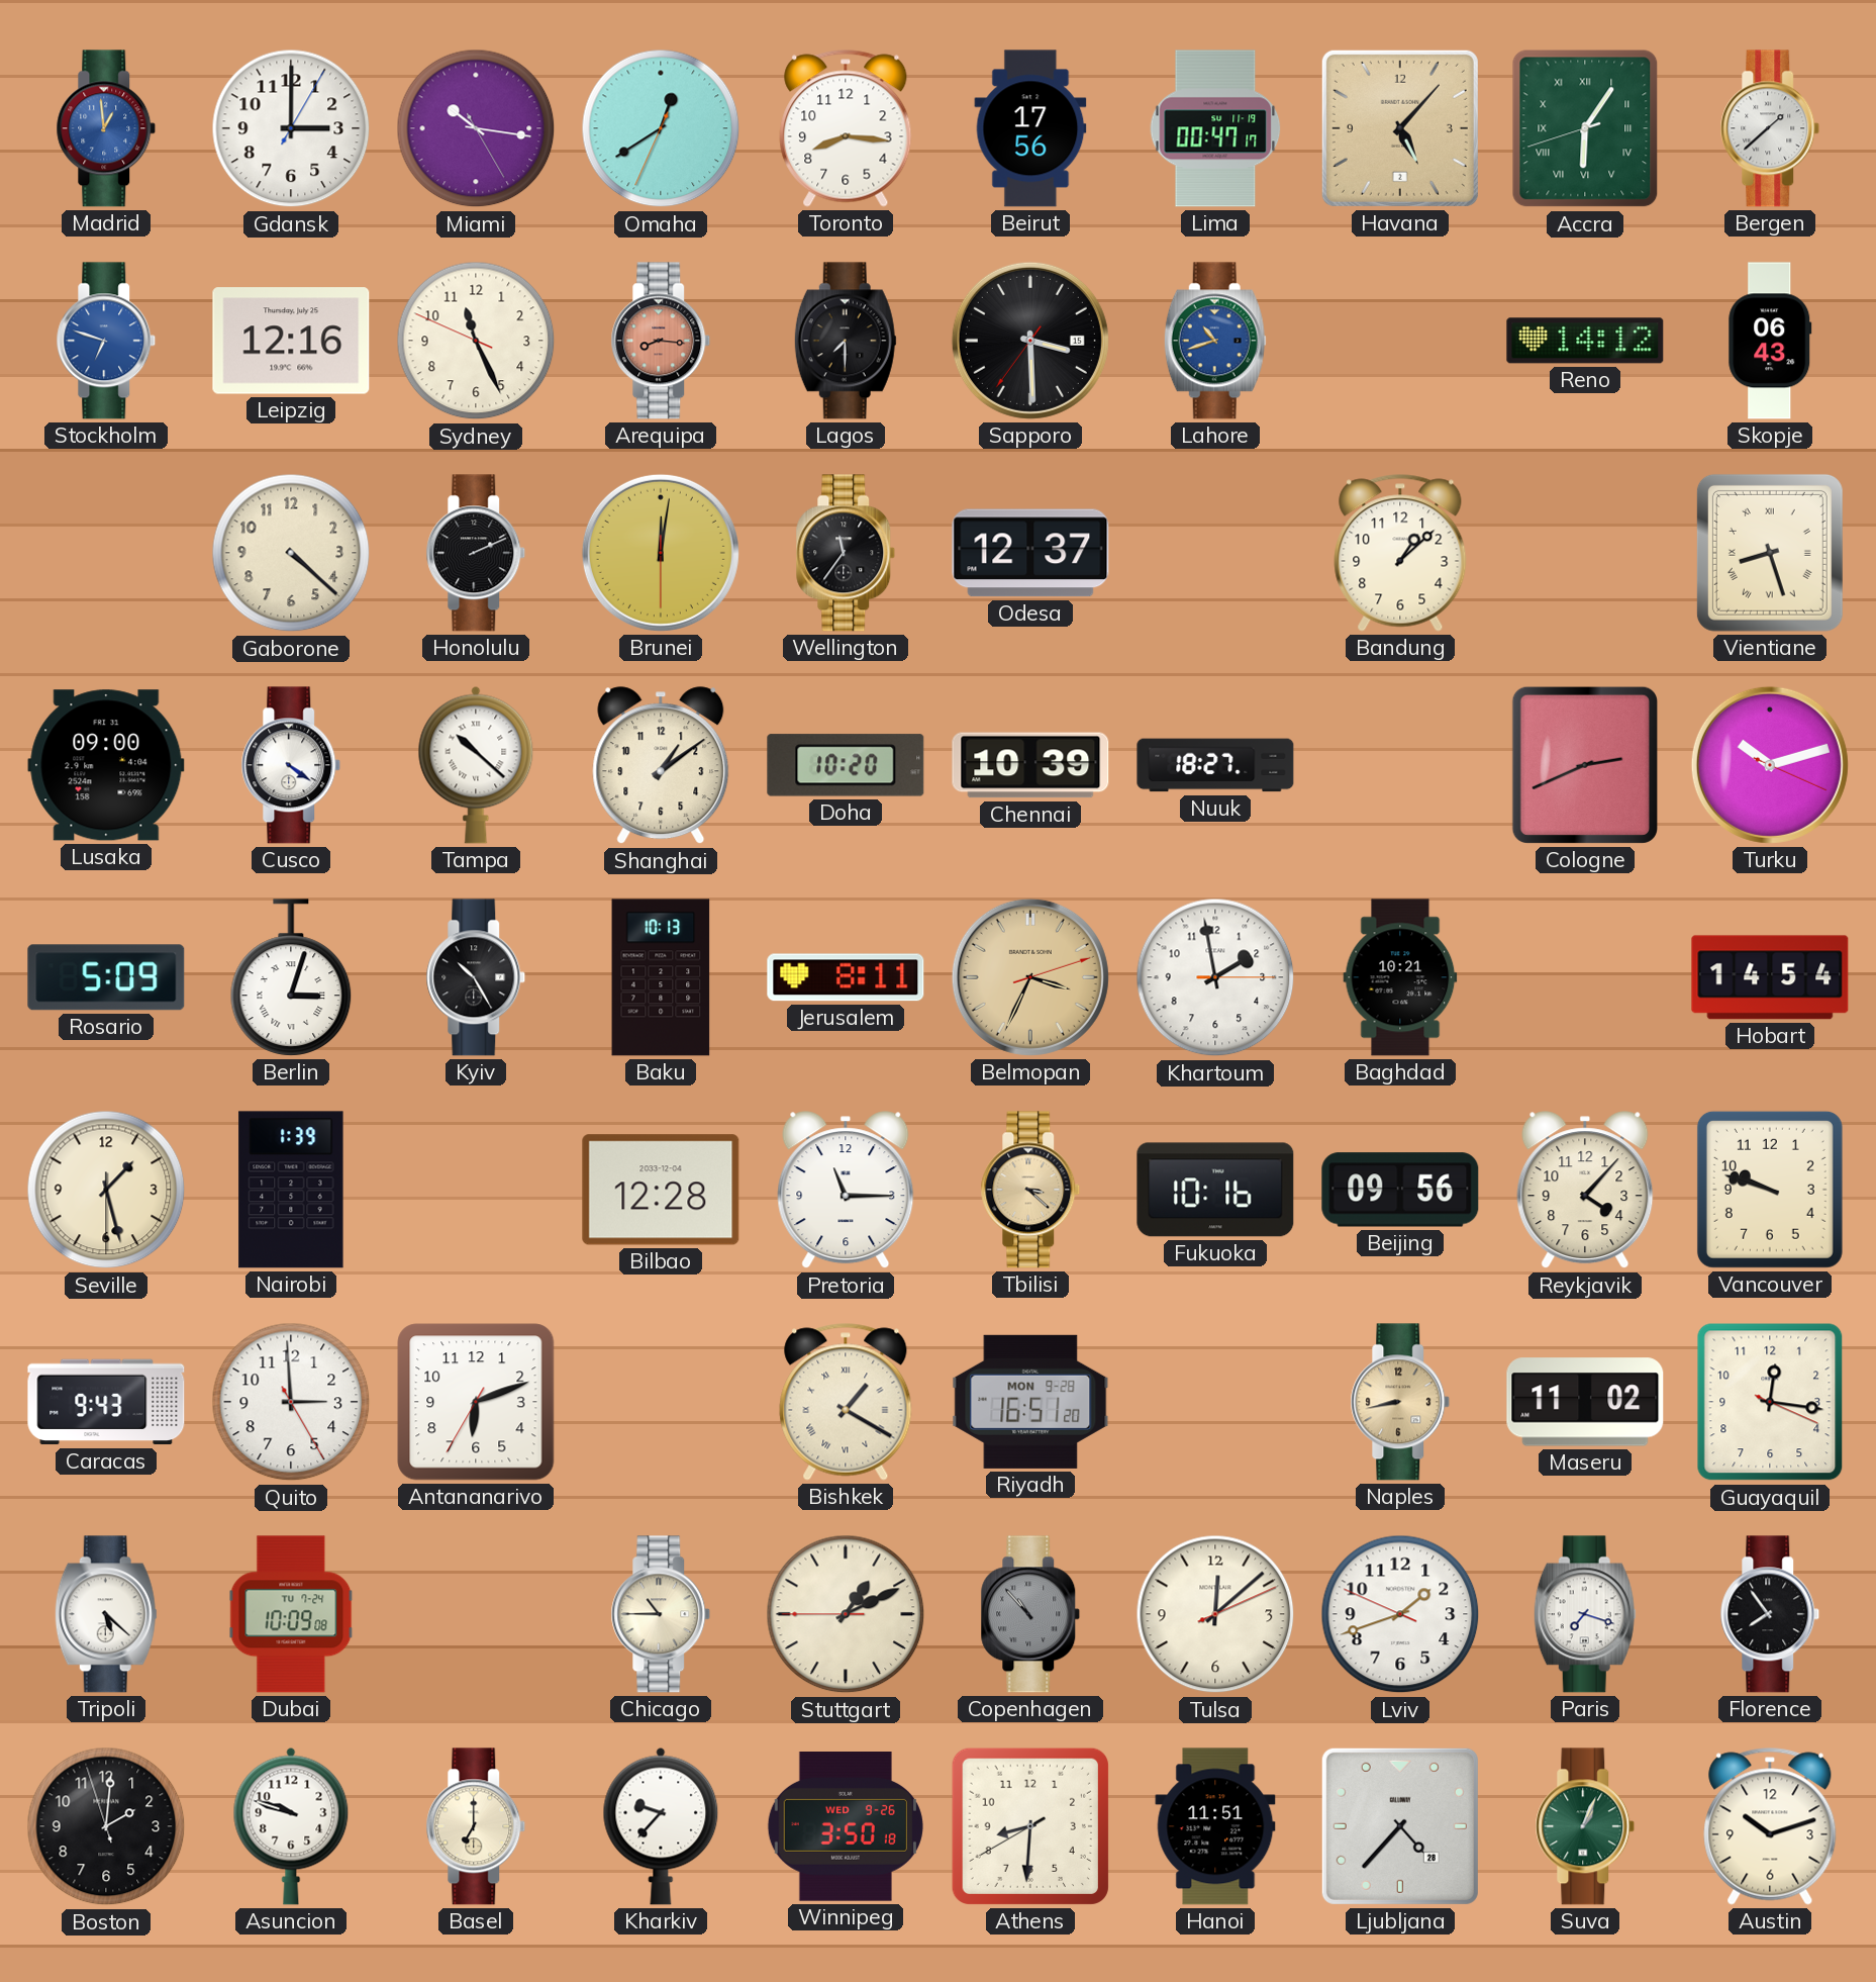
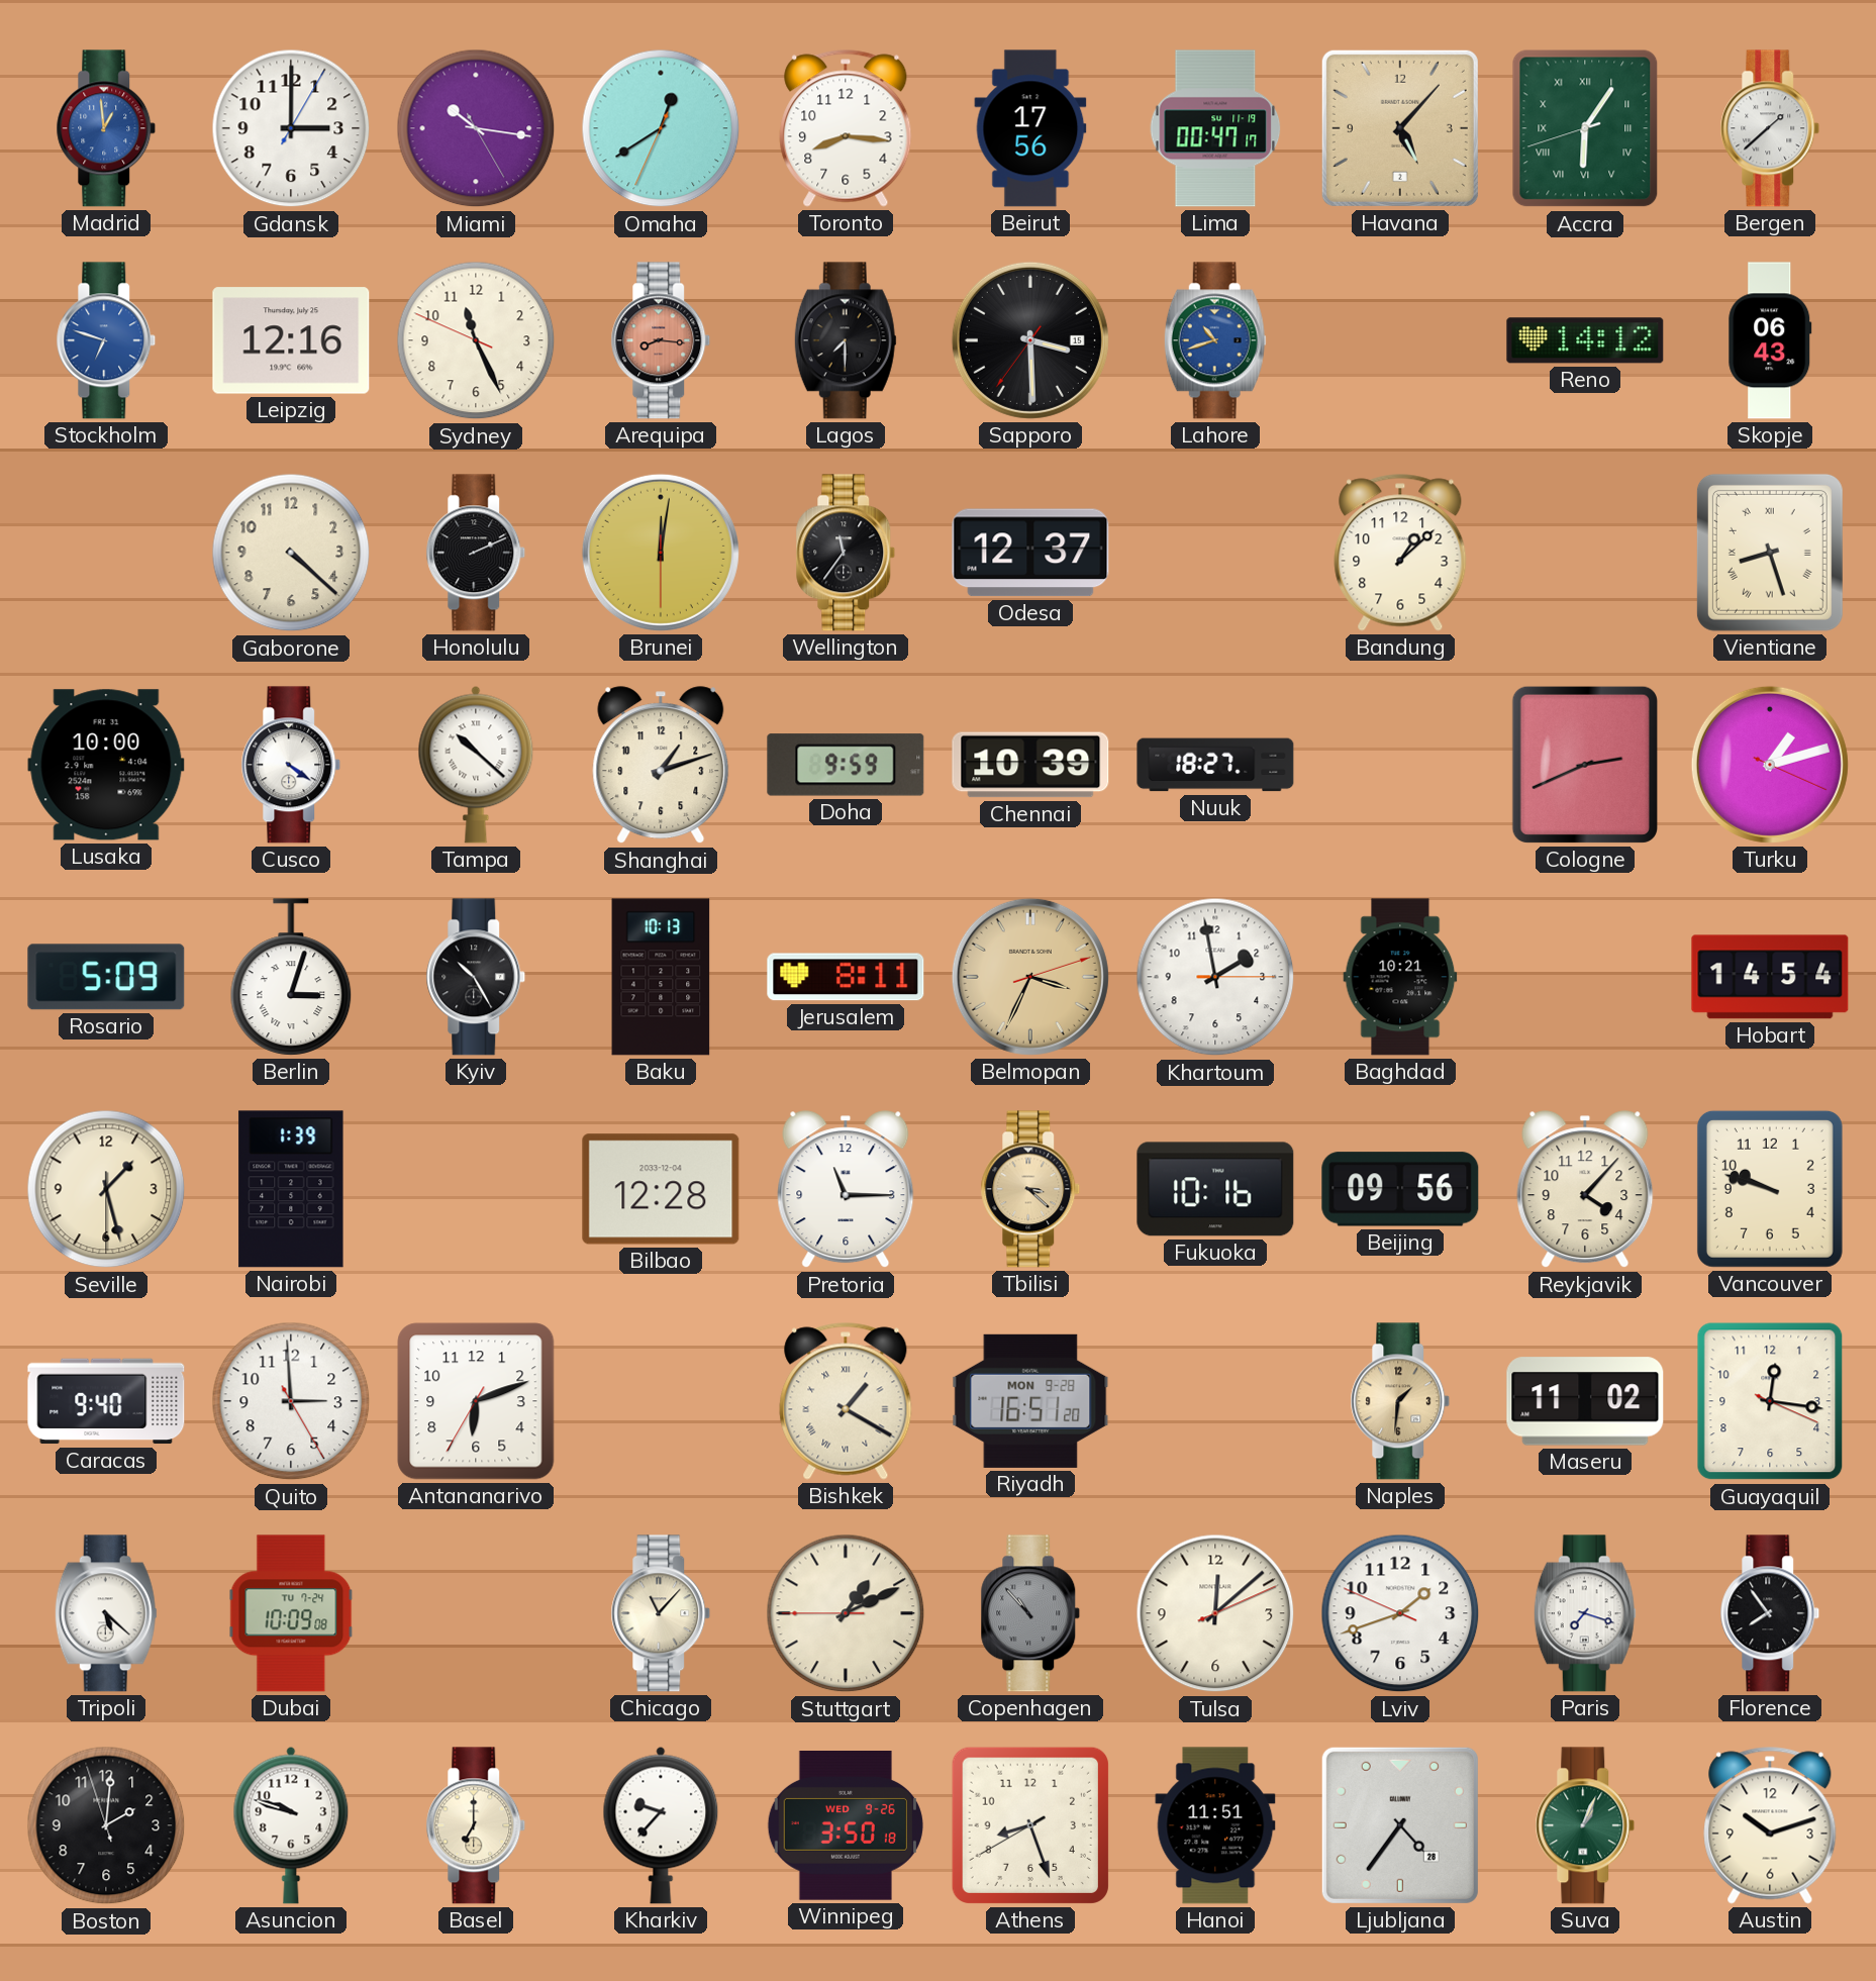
Lusaka: 09:00 -> 10:00
Shanghai: 1:09 -> 1:12
Doha: 10:20 -> 9:59
Turku: 10:12 -> 1:12
Caracas: 9:43 -> 9:40
Naples: 8:43 -> 1:31
Chicago: 10:45 -> 11:07
Athens: 8:30 -> 8:26
Ljubljana: 4:37 -> 4:36
